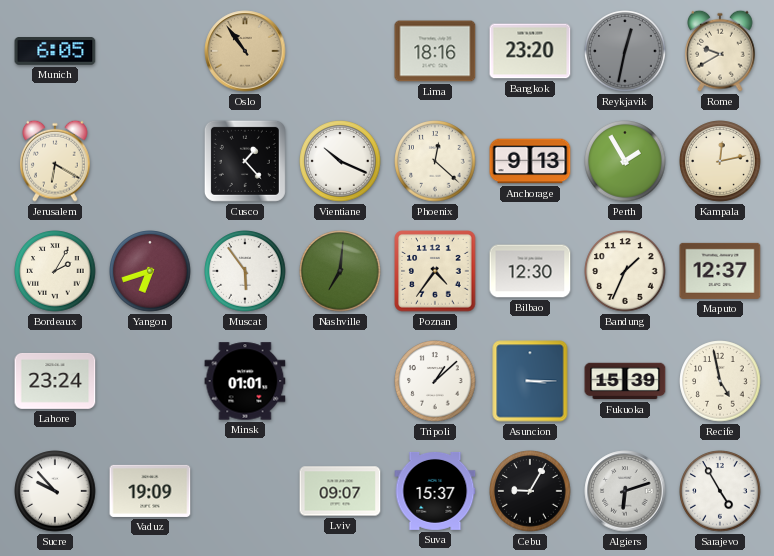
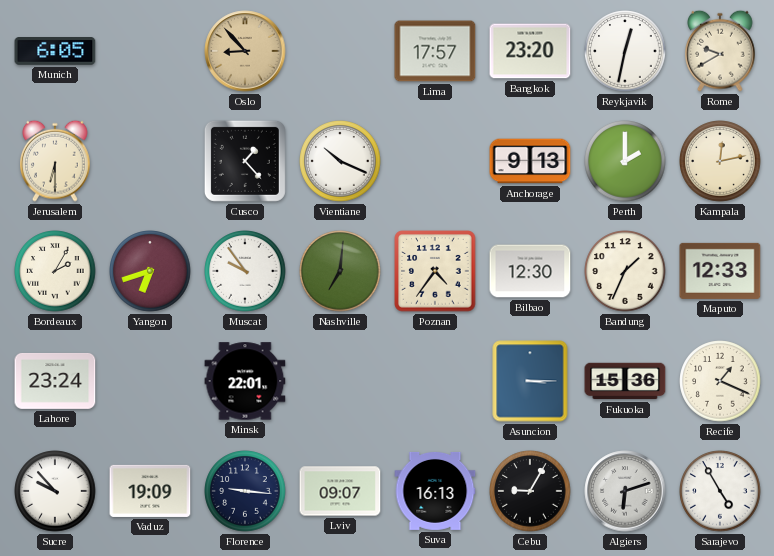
Oslo: 10:54 -> 8:53
Lima: 18:16 -> 17:57
Reykjavik dial: grey -> white
Jerusalem: 6:20 -> 6:30
Phoenix: 12:22 -> none
Perth: 1:55 -> 2:00
Muscat: 5:54 -> 9:54
Maputo: 12:37 -> 12:33
Minsk: 01:01 -> 22:01
Tripoli: 1:08 -> none
Fukuoka: 15:39 -> 15:36
Recife: 4:58 -> 1:19
Florence: none -> 9:16
Suva: 15:37 -> 16:13
